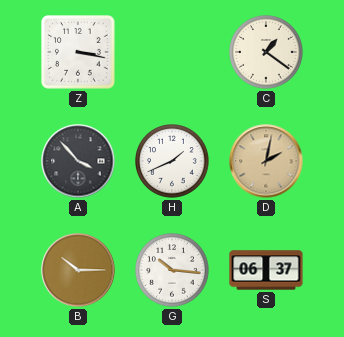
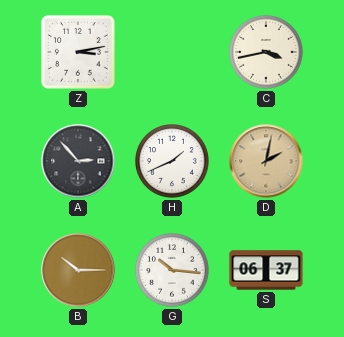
Z: 3:17 -> 3:13
C: 1:21 -> 3:43
A: 3:53 -> 2:53
